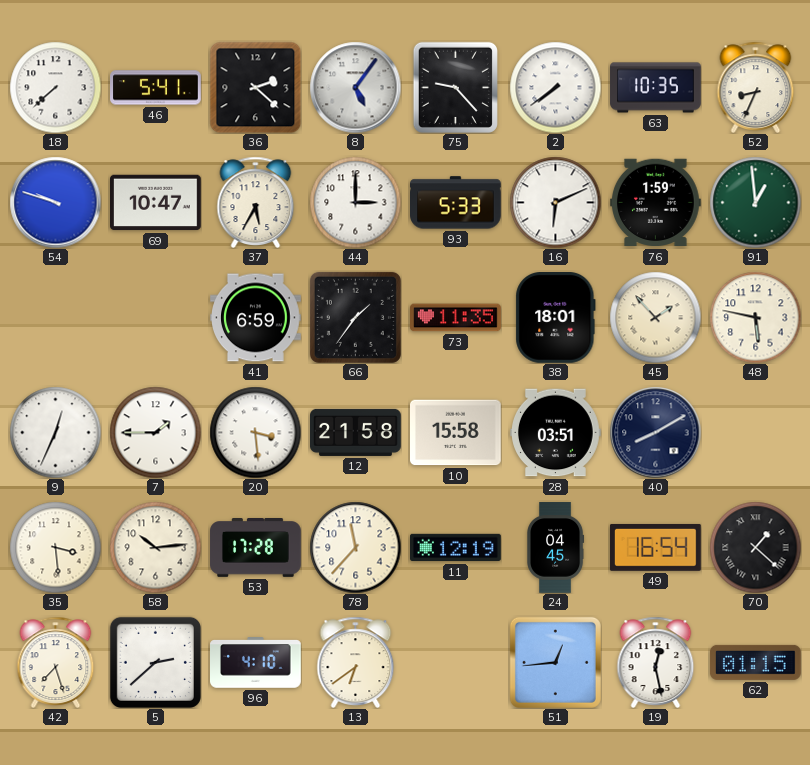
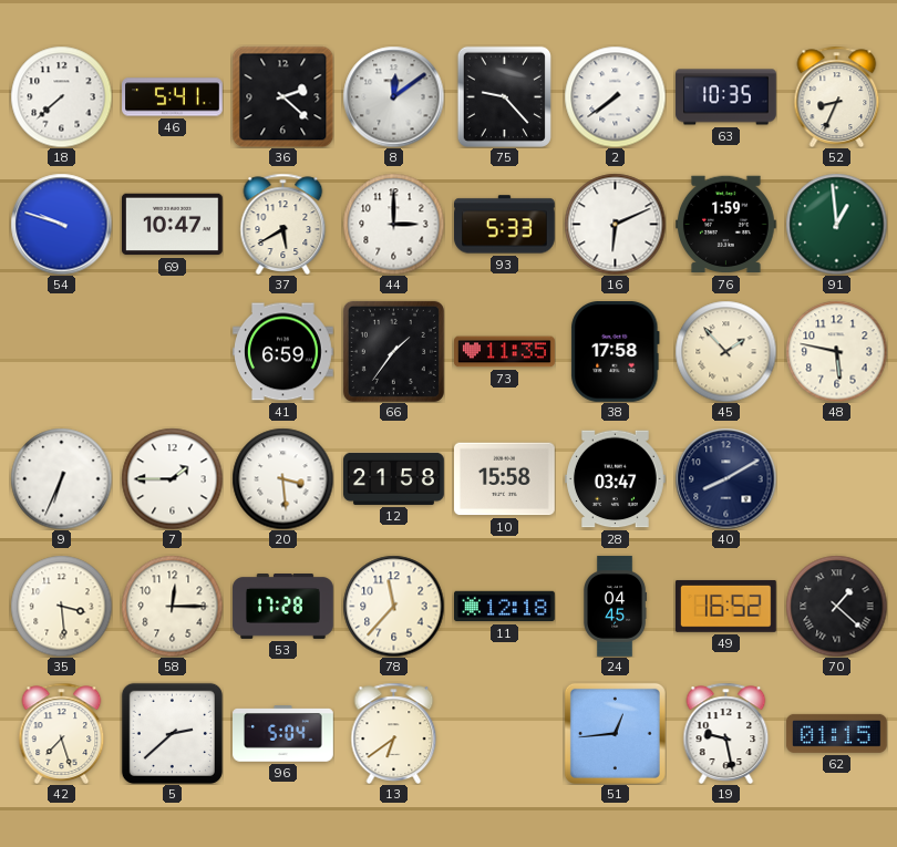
8: 5:06 -> 12:09
37: 5:35 -> 5:40
38: 18:01 -> 17:58
9: 12:34 -> 6:34
28: 03:51 -> 03:47
58: 10:14 -> 12:15
11: 12:19 -> 12:18
49: 16:54 -> 16:52
96: 4:10 -> 5:04
19: 12:28 -> 9:28
